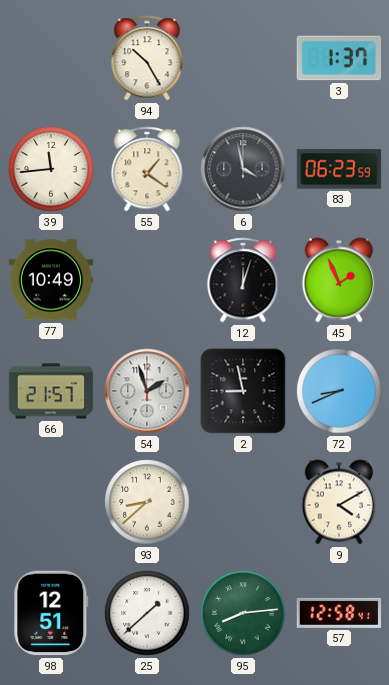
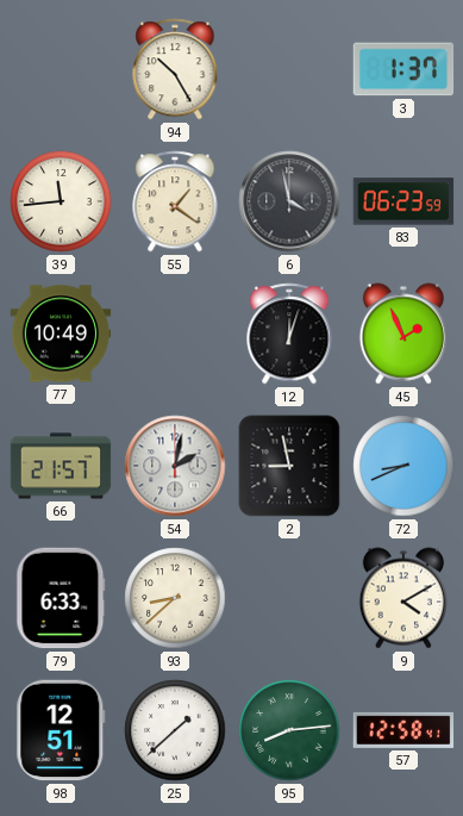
54: 1:57 -> 2:02
79: none -> 6:33
